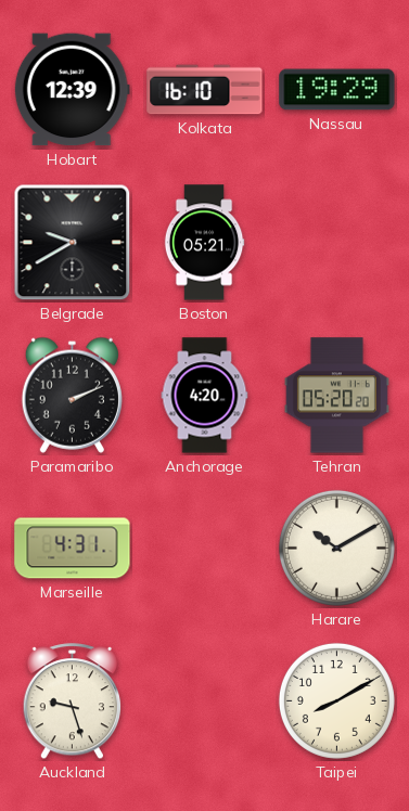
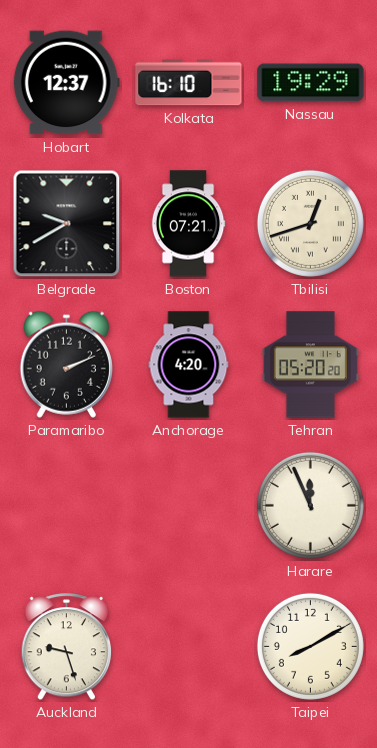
Hobart: 12:39 -> 12:37
Boston: 05:21 -> 07:21
Tbilisi: none -> 12:42
Marseille: 4:31 -> none
Harare: 10:10 -> 11:56
